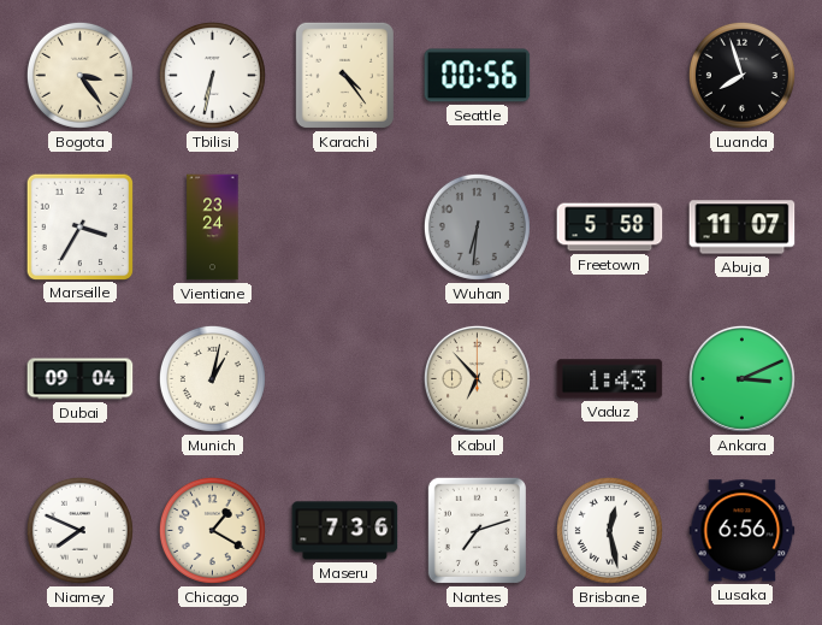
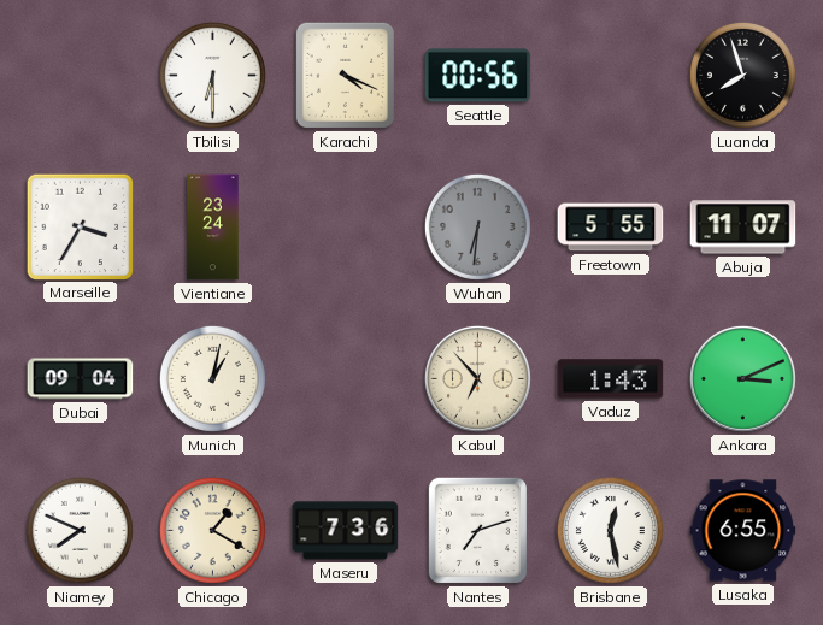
Bogota: 3:24 -> none
Tbilisi: 6:32 -> 6:30
Karachi: 4:24 -> 4:19
Freetown: 5:58 -> 5:55
Lusaka: 6:56 -> 6:55
